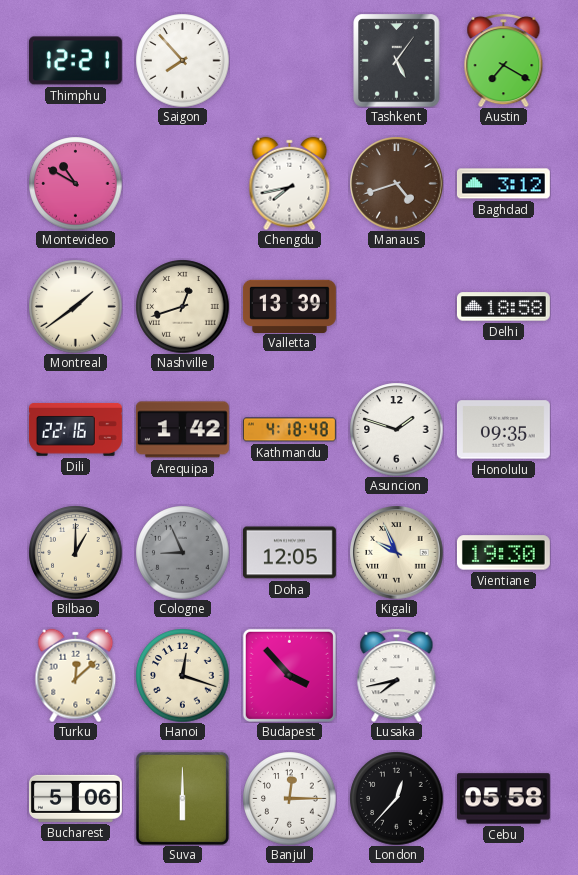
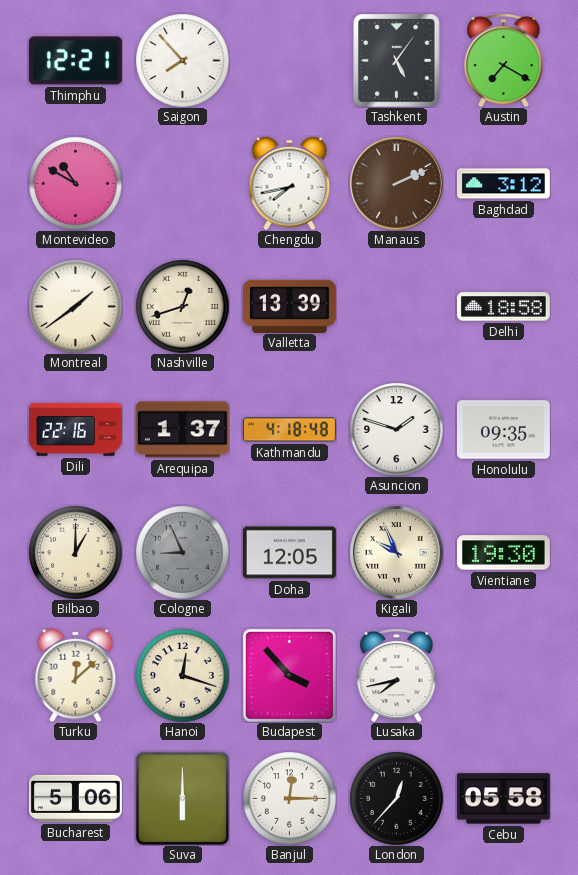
Manaus: 4:42 -> 2:11
Arequipa: 1:42 -> 1:37
